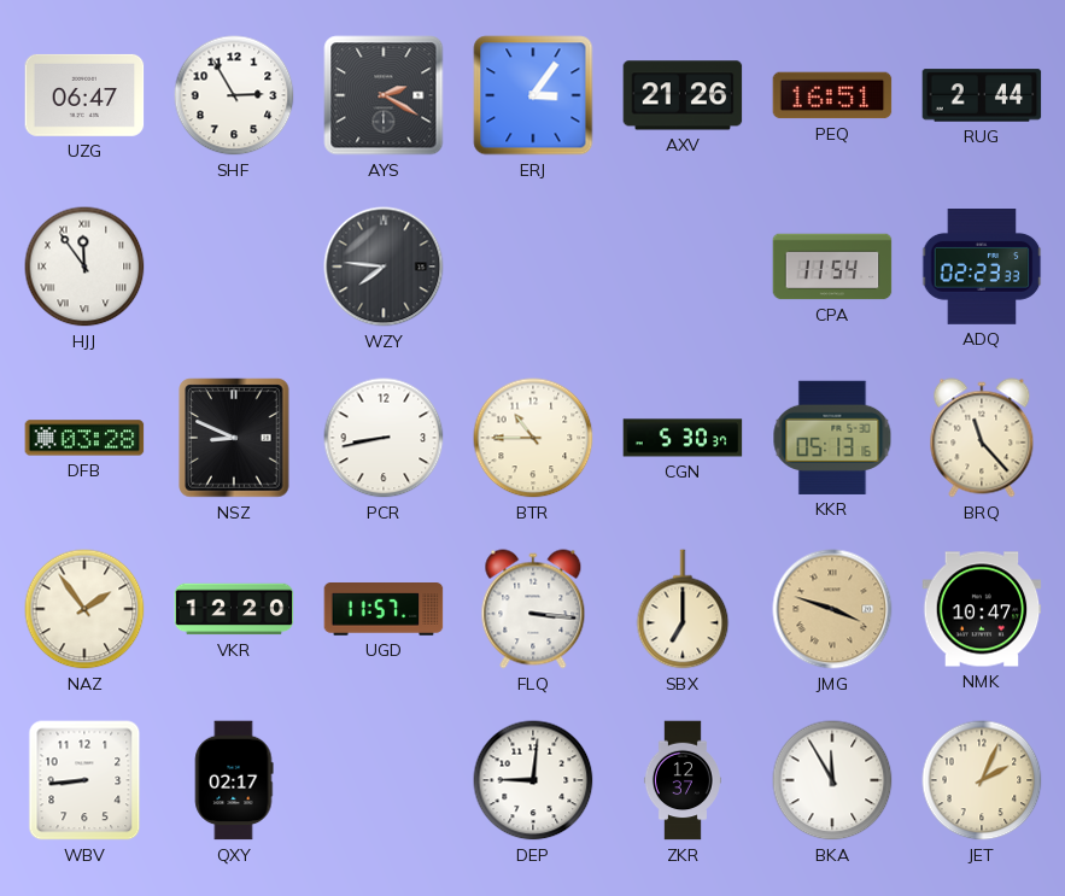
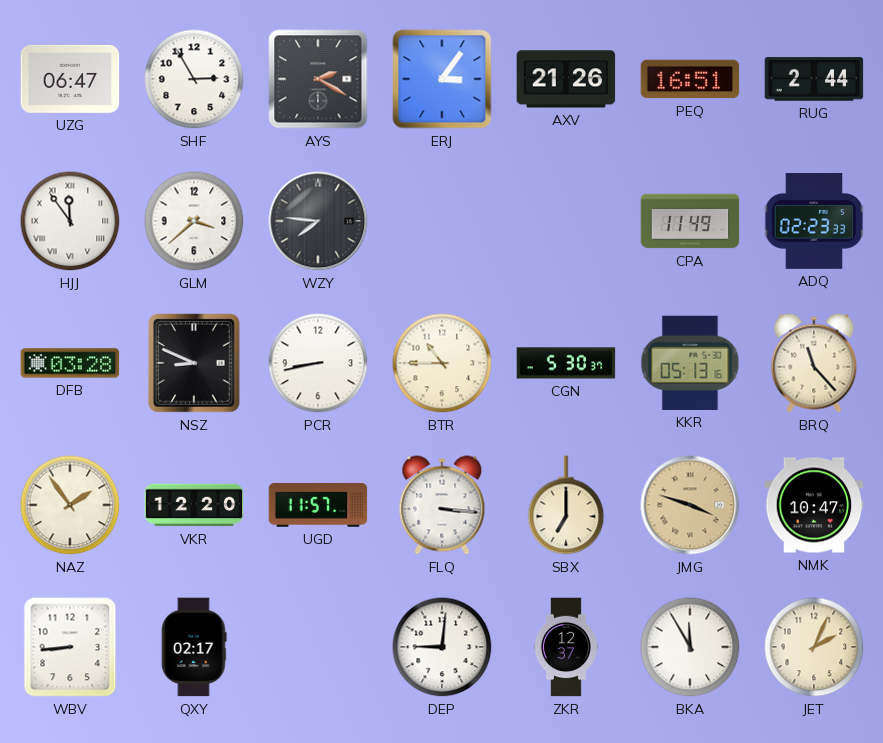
GLM: none -> 3:38
CPA: 11:54 -> 11:49
